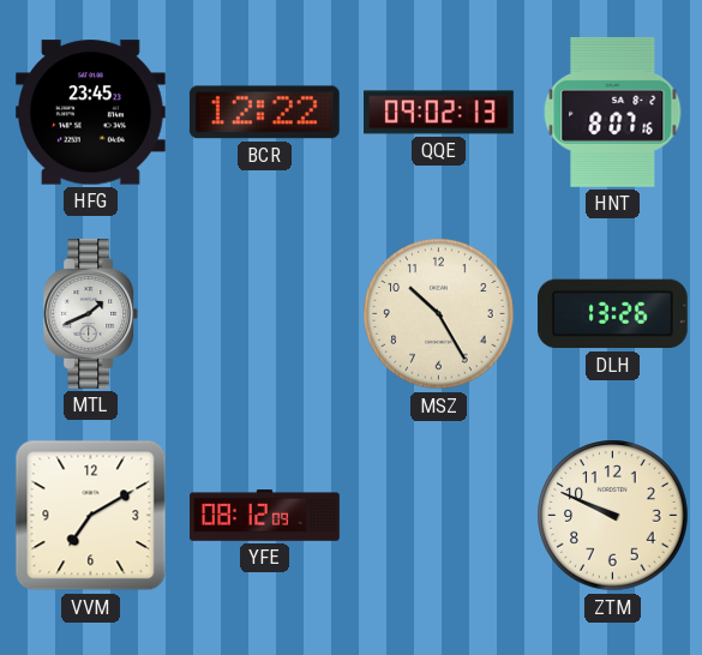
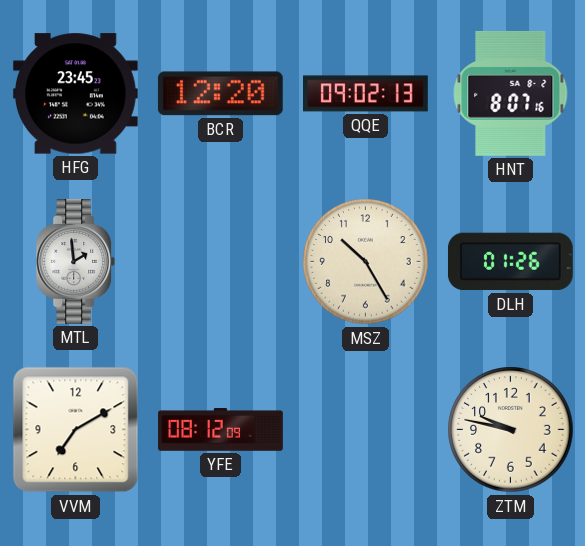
BCR: 12:22 -> 12:20
MTL: 1:41 -> 1:59
DLH: 13:26 -> 01:26
ZTM: 9:49 -> 9:47
